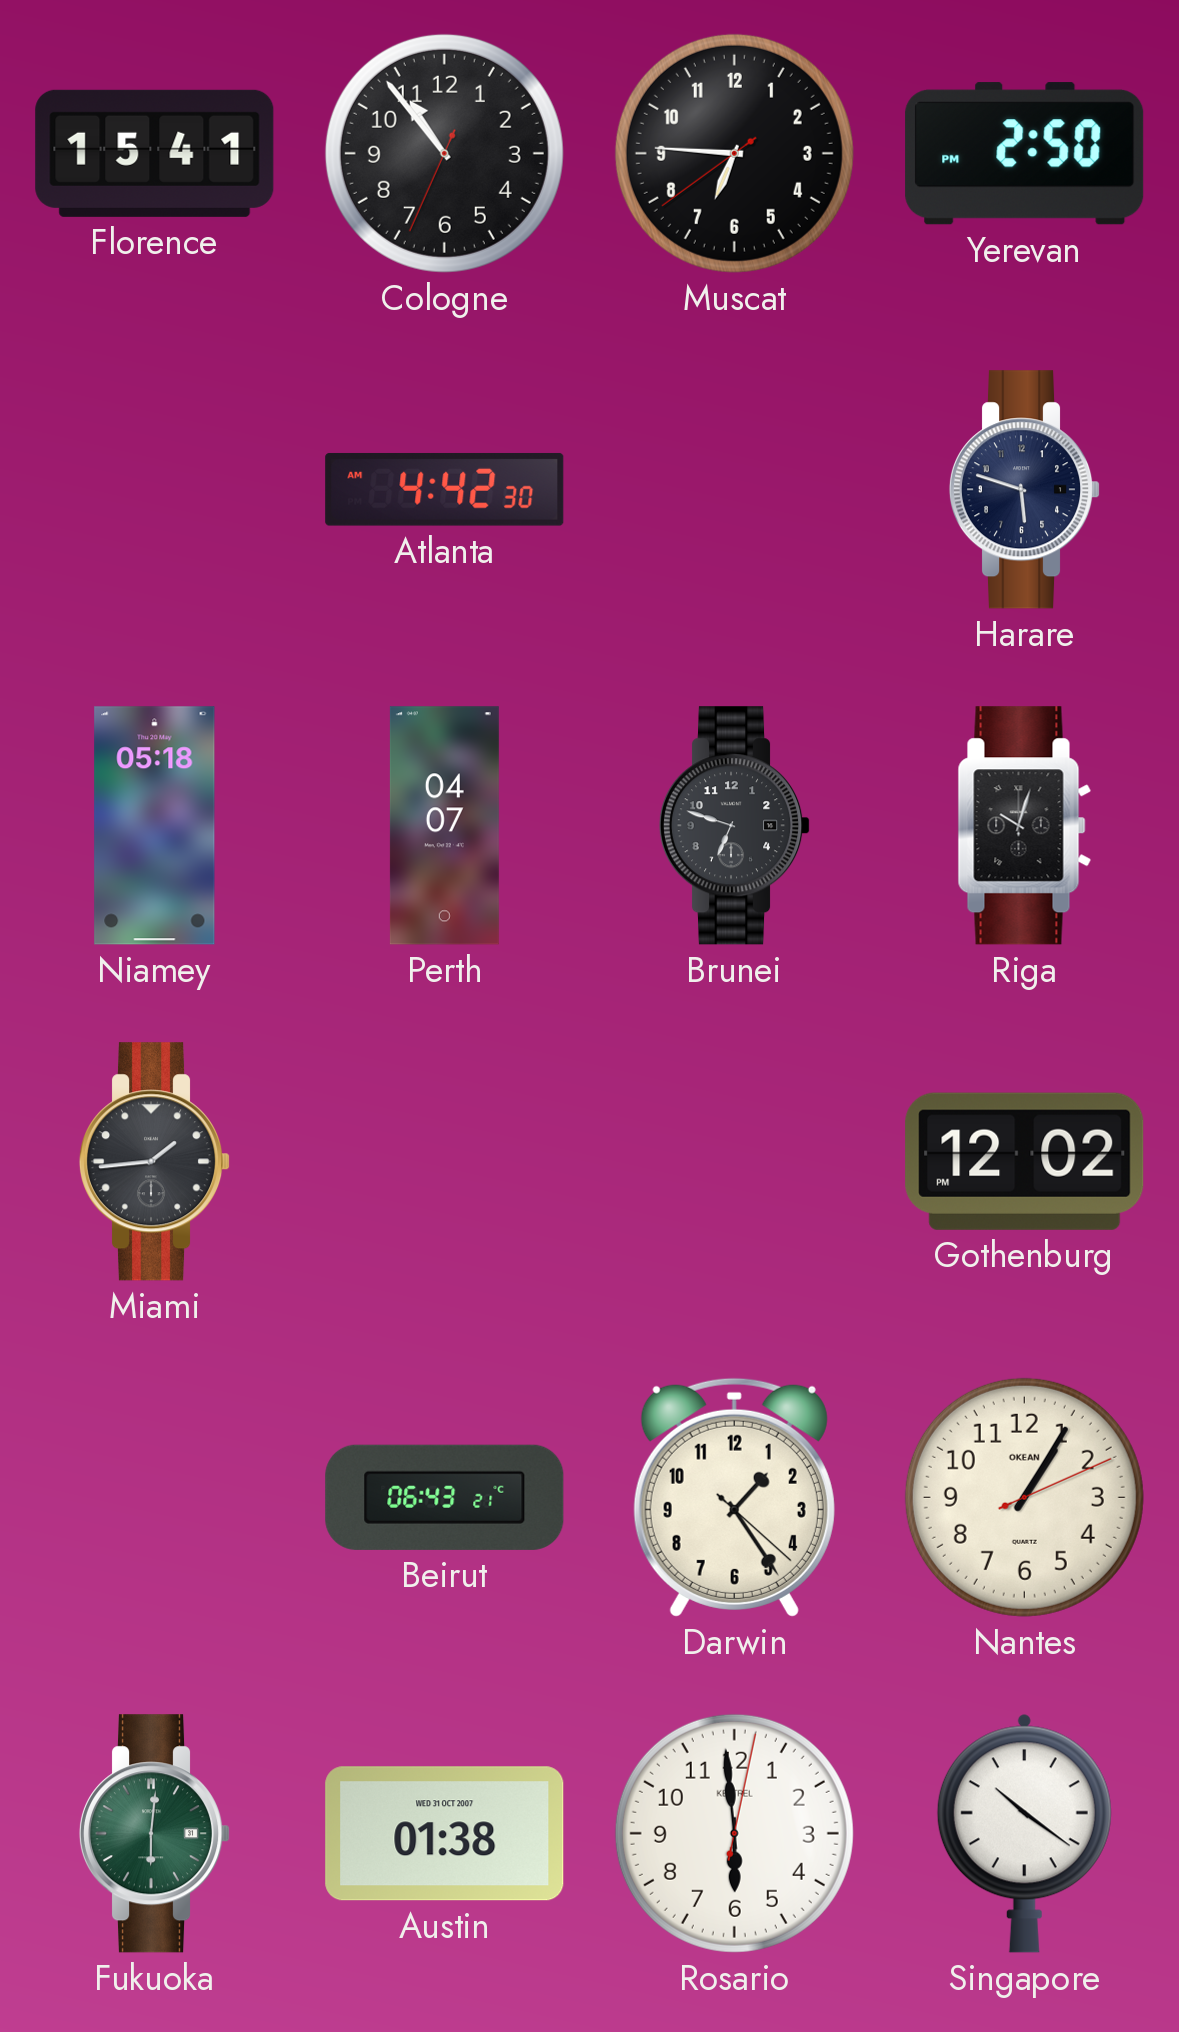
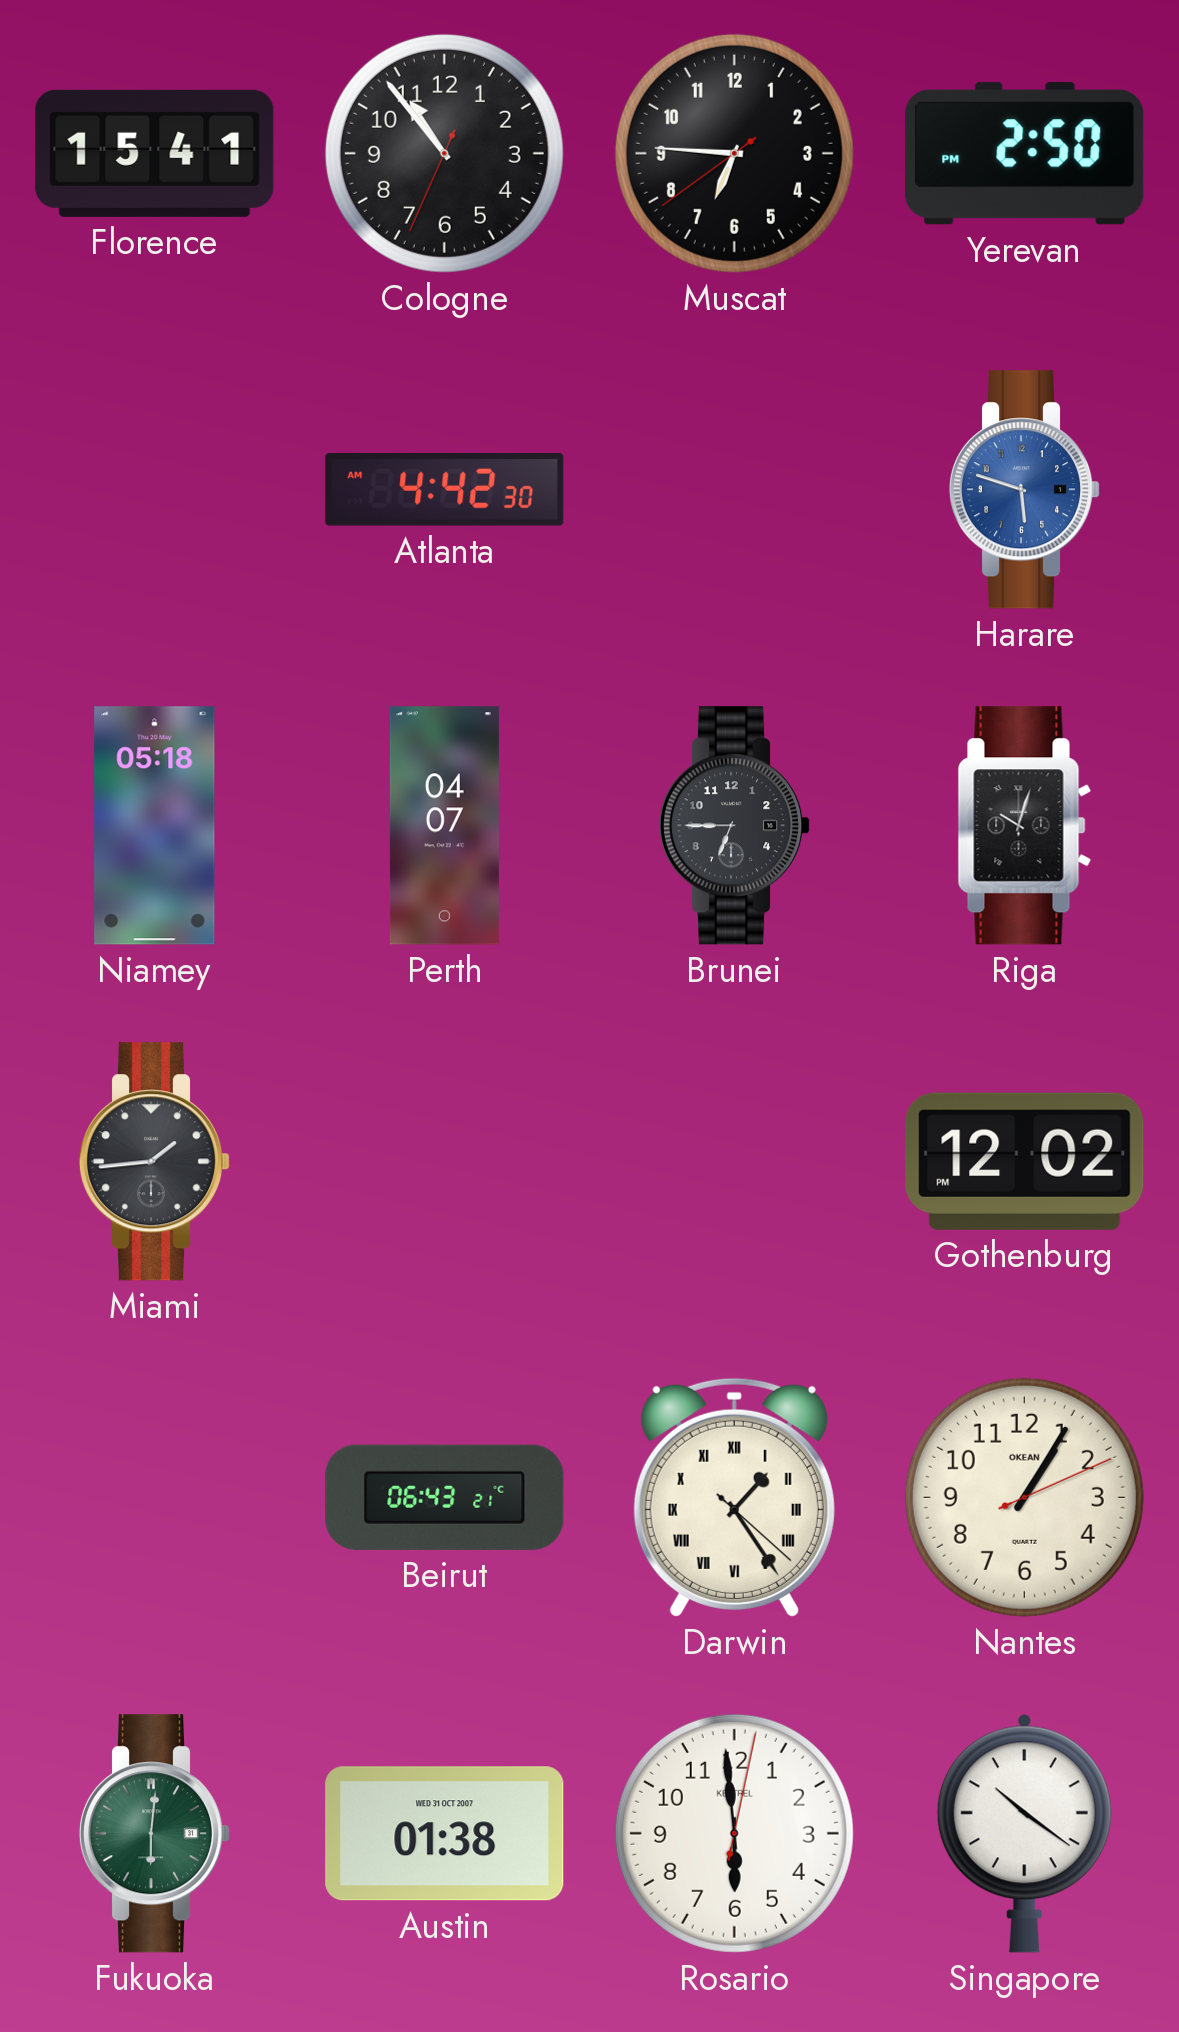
Harare dial: navy -> blue
Brunei: 6:48 -> 6:45
Darwin numerals: Arabic -> Roman
